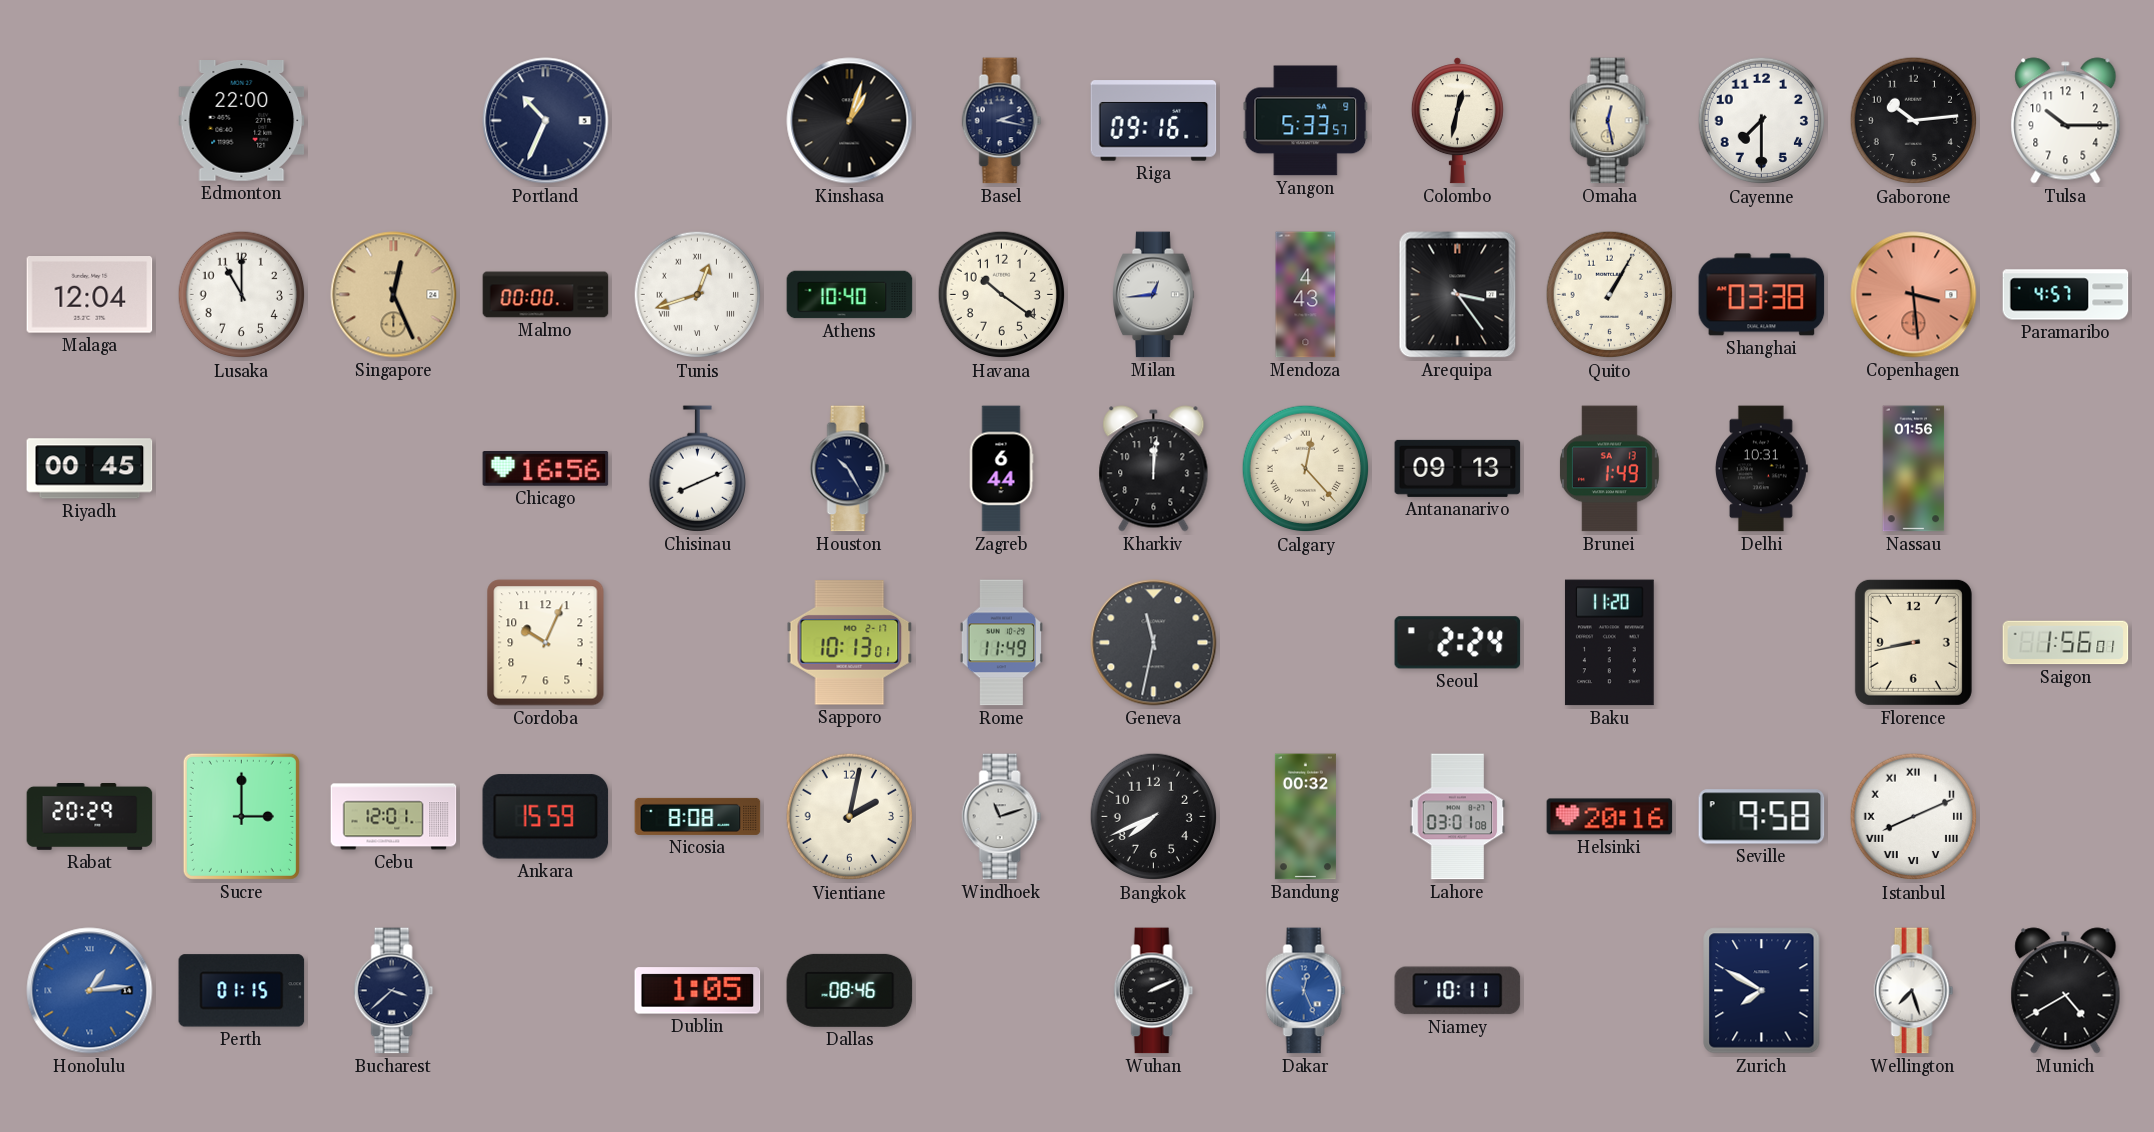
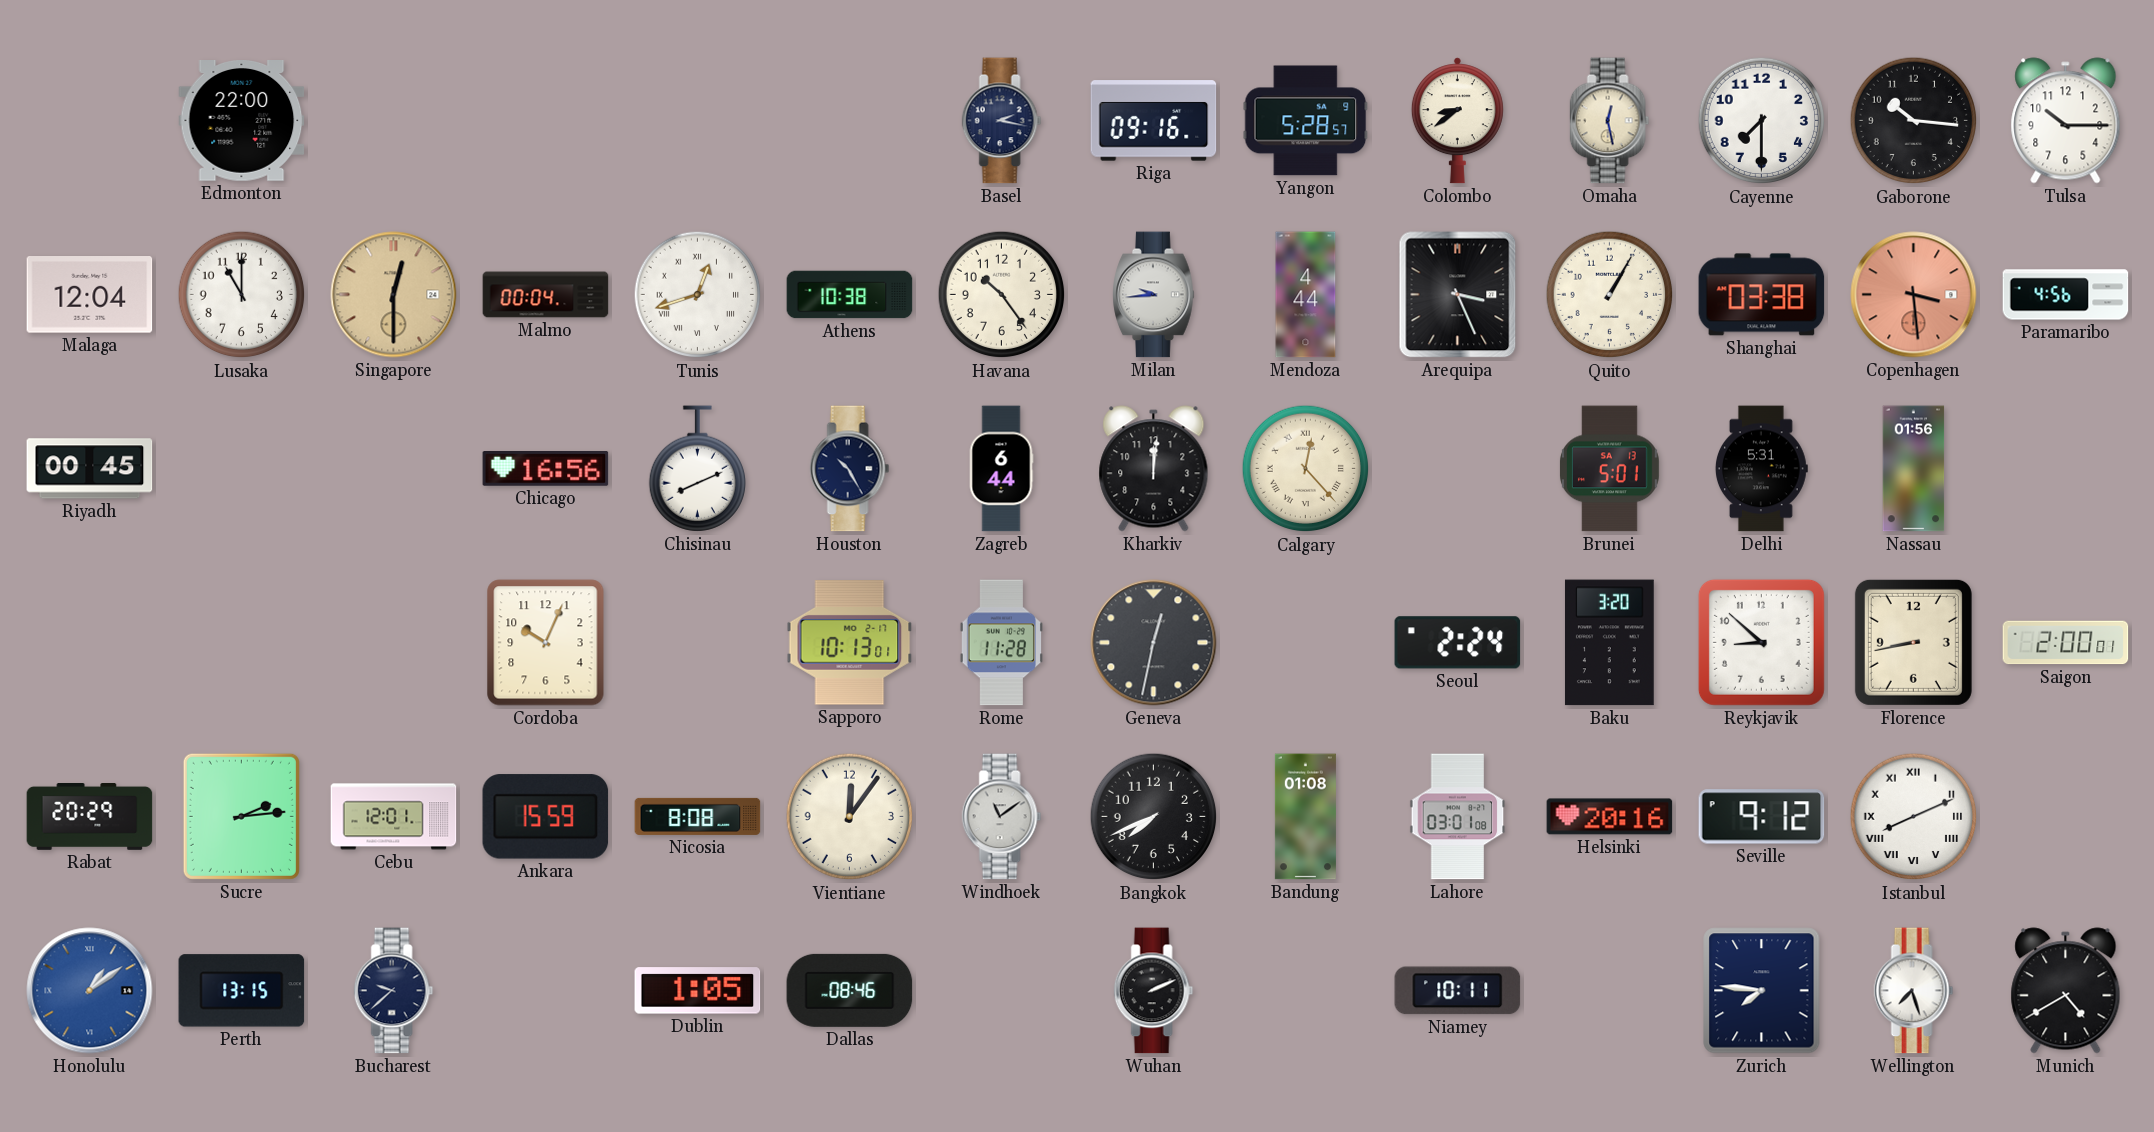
Portland: 10:34 -> none
Kinshasa: 1:03 -> none
Yangon: 5:33 -> 5:28
Colombo: 12:32 -> 8:39
Gaborone: 10:14 -> 10:16
Singapore: 12:26 -> 12:30
Malmo: 00:00 -> 00:04
Athens: 10:40 -> 10:38
Havana: 10:21 -> 10:24
Milan: 12:44 -> 9:44
Mendoza: 4:43 -> 4:44
Arequipa: 3:24 -> 3:26
Paramaribo: 4:57 -> 4:56
Antananarivo: 09:13 -> none
Brunei: 1:49 -> 5:01
Delhi: 10:31 -> 5:31
Rome: 11:49 -> 11:28
Geneva: 11:32 -> 12:32
Baku: 11:20 -> 3:20
Reykjavik: none -> 8:52
Saigon: 1:56 -> 2:00
Sucre: 3:00 -> 2:14
Vientiane: 2:02 -> 12:06
Windhoek: 11:12 -> 11:09
Bandung: 00:32 -> 01:08
Seville: 9:58 -> 9:12
Honolulu: 1:14 -> 1:09
Perth: 01:15 -> 13:15
Bucharest: 3:38 -> 9:38
Dakar: 12:26 -> none
Zurich: 7:50 -> 7:46
